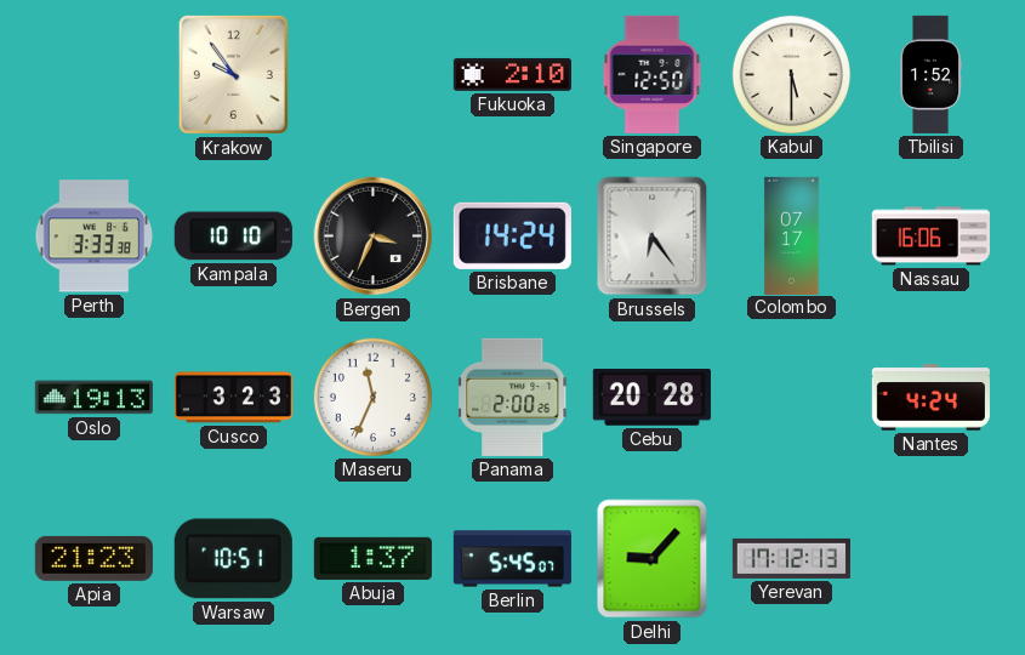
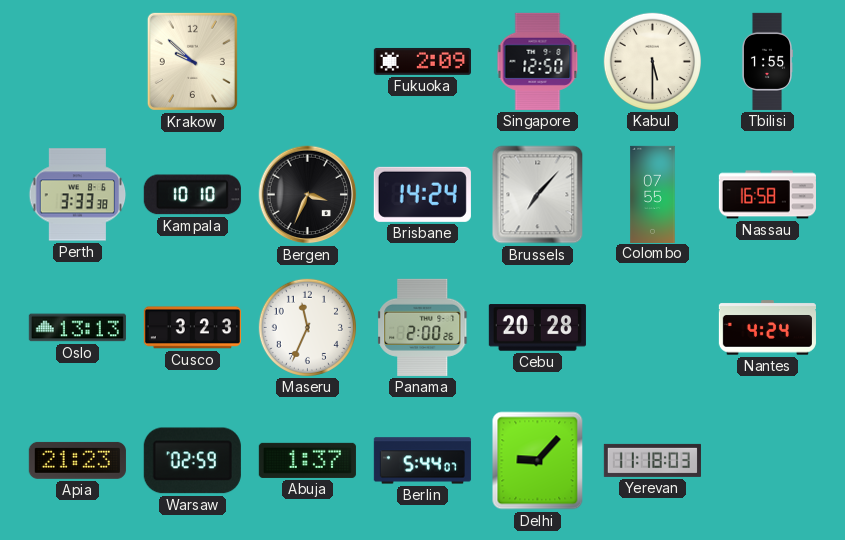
Krakow: 9:54 -> 9:52
Fukuoka: 2:10 -> 2:09
Tbilisi: 1:52 -> 1:55
Brussels: 6:24 -> 7:07
Colombo: 07:17 -> 07:55
Nassau: 16:06 -> 16:58
Oslo: 19:13 -> 13:13
Warsaw: 10:51 -> 02:59
Berlin: 5:45 -> 5:44
Yerevan: 17:12 -> 11:18
